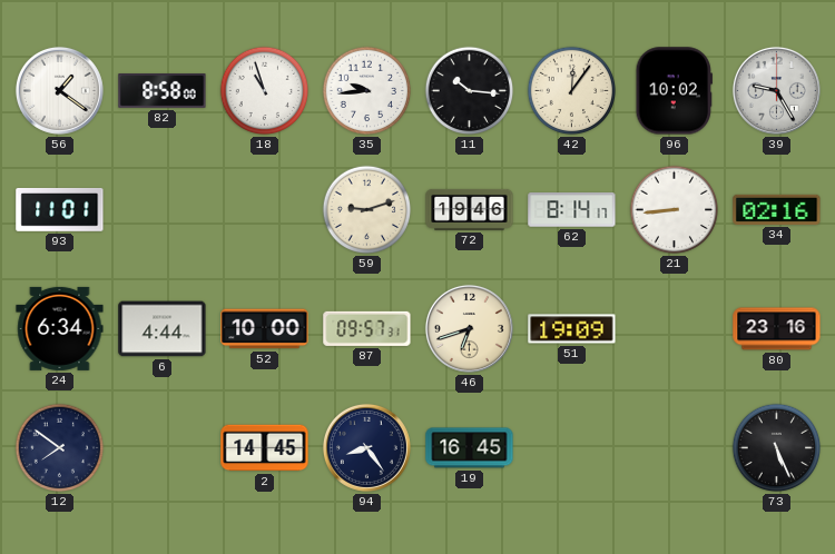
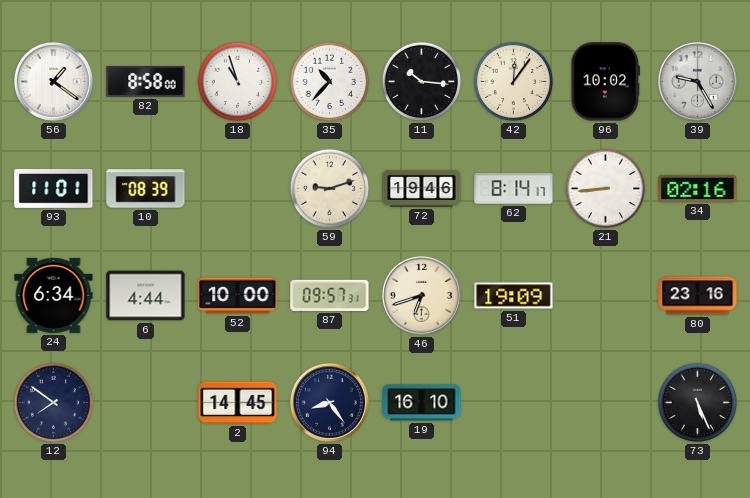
35: 9:44 -> 10:37
10: none -> 08:39
19: 16:45 -> 16:10
